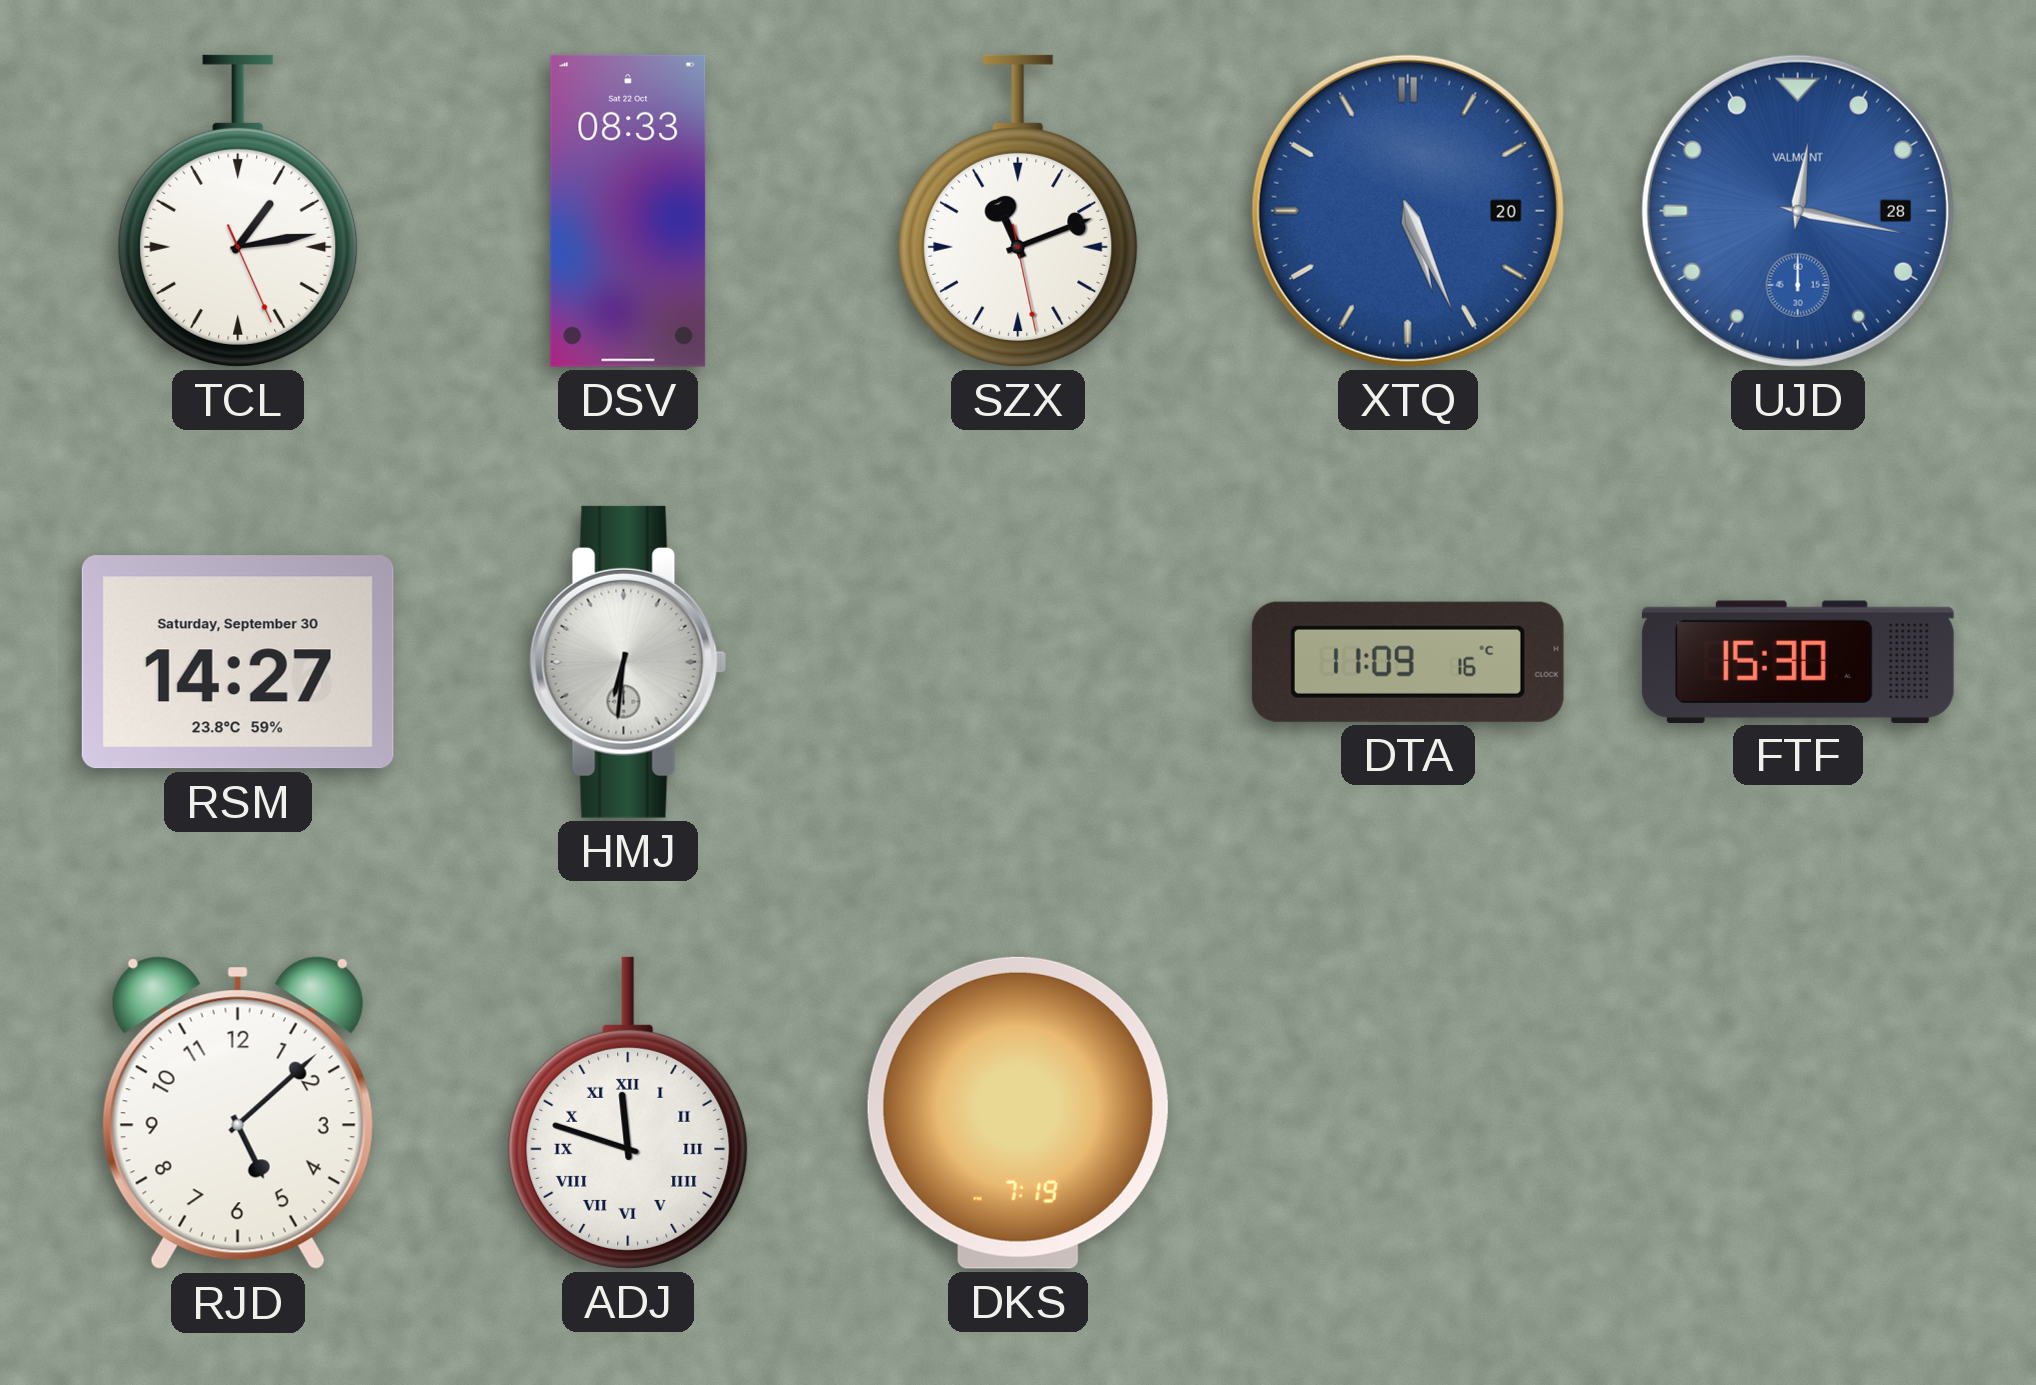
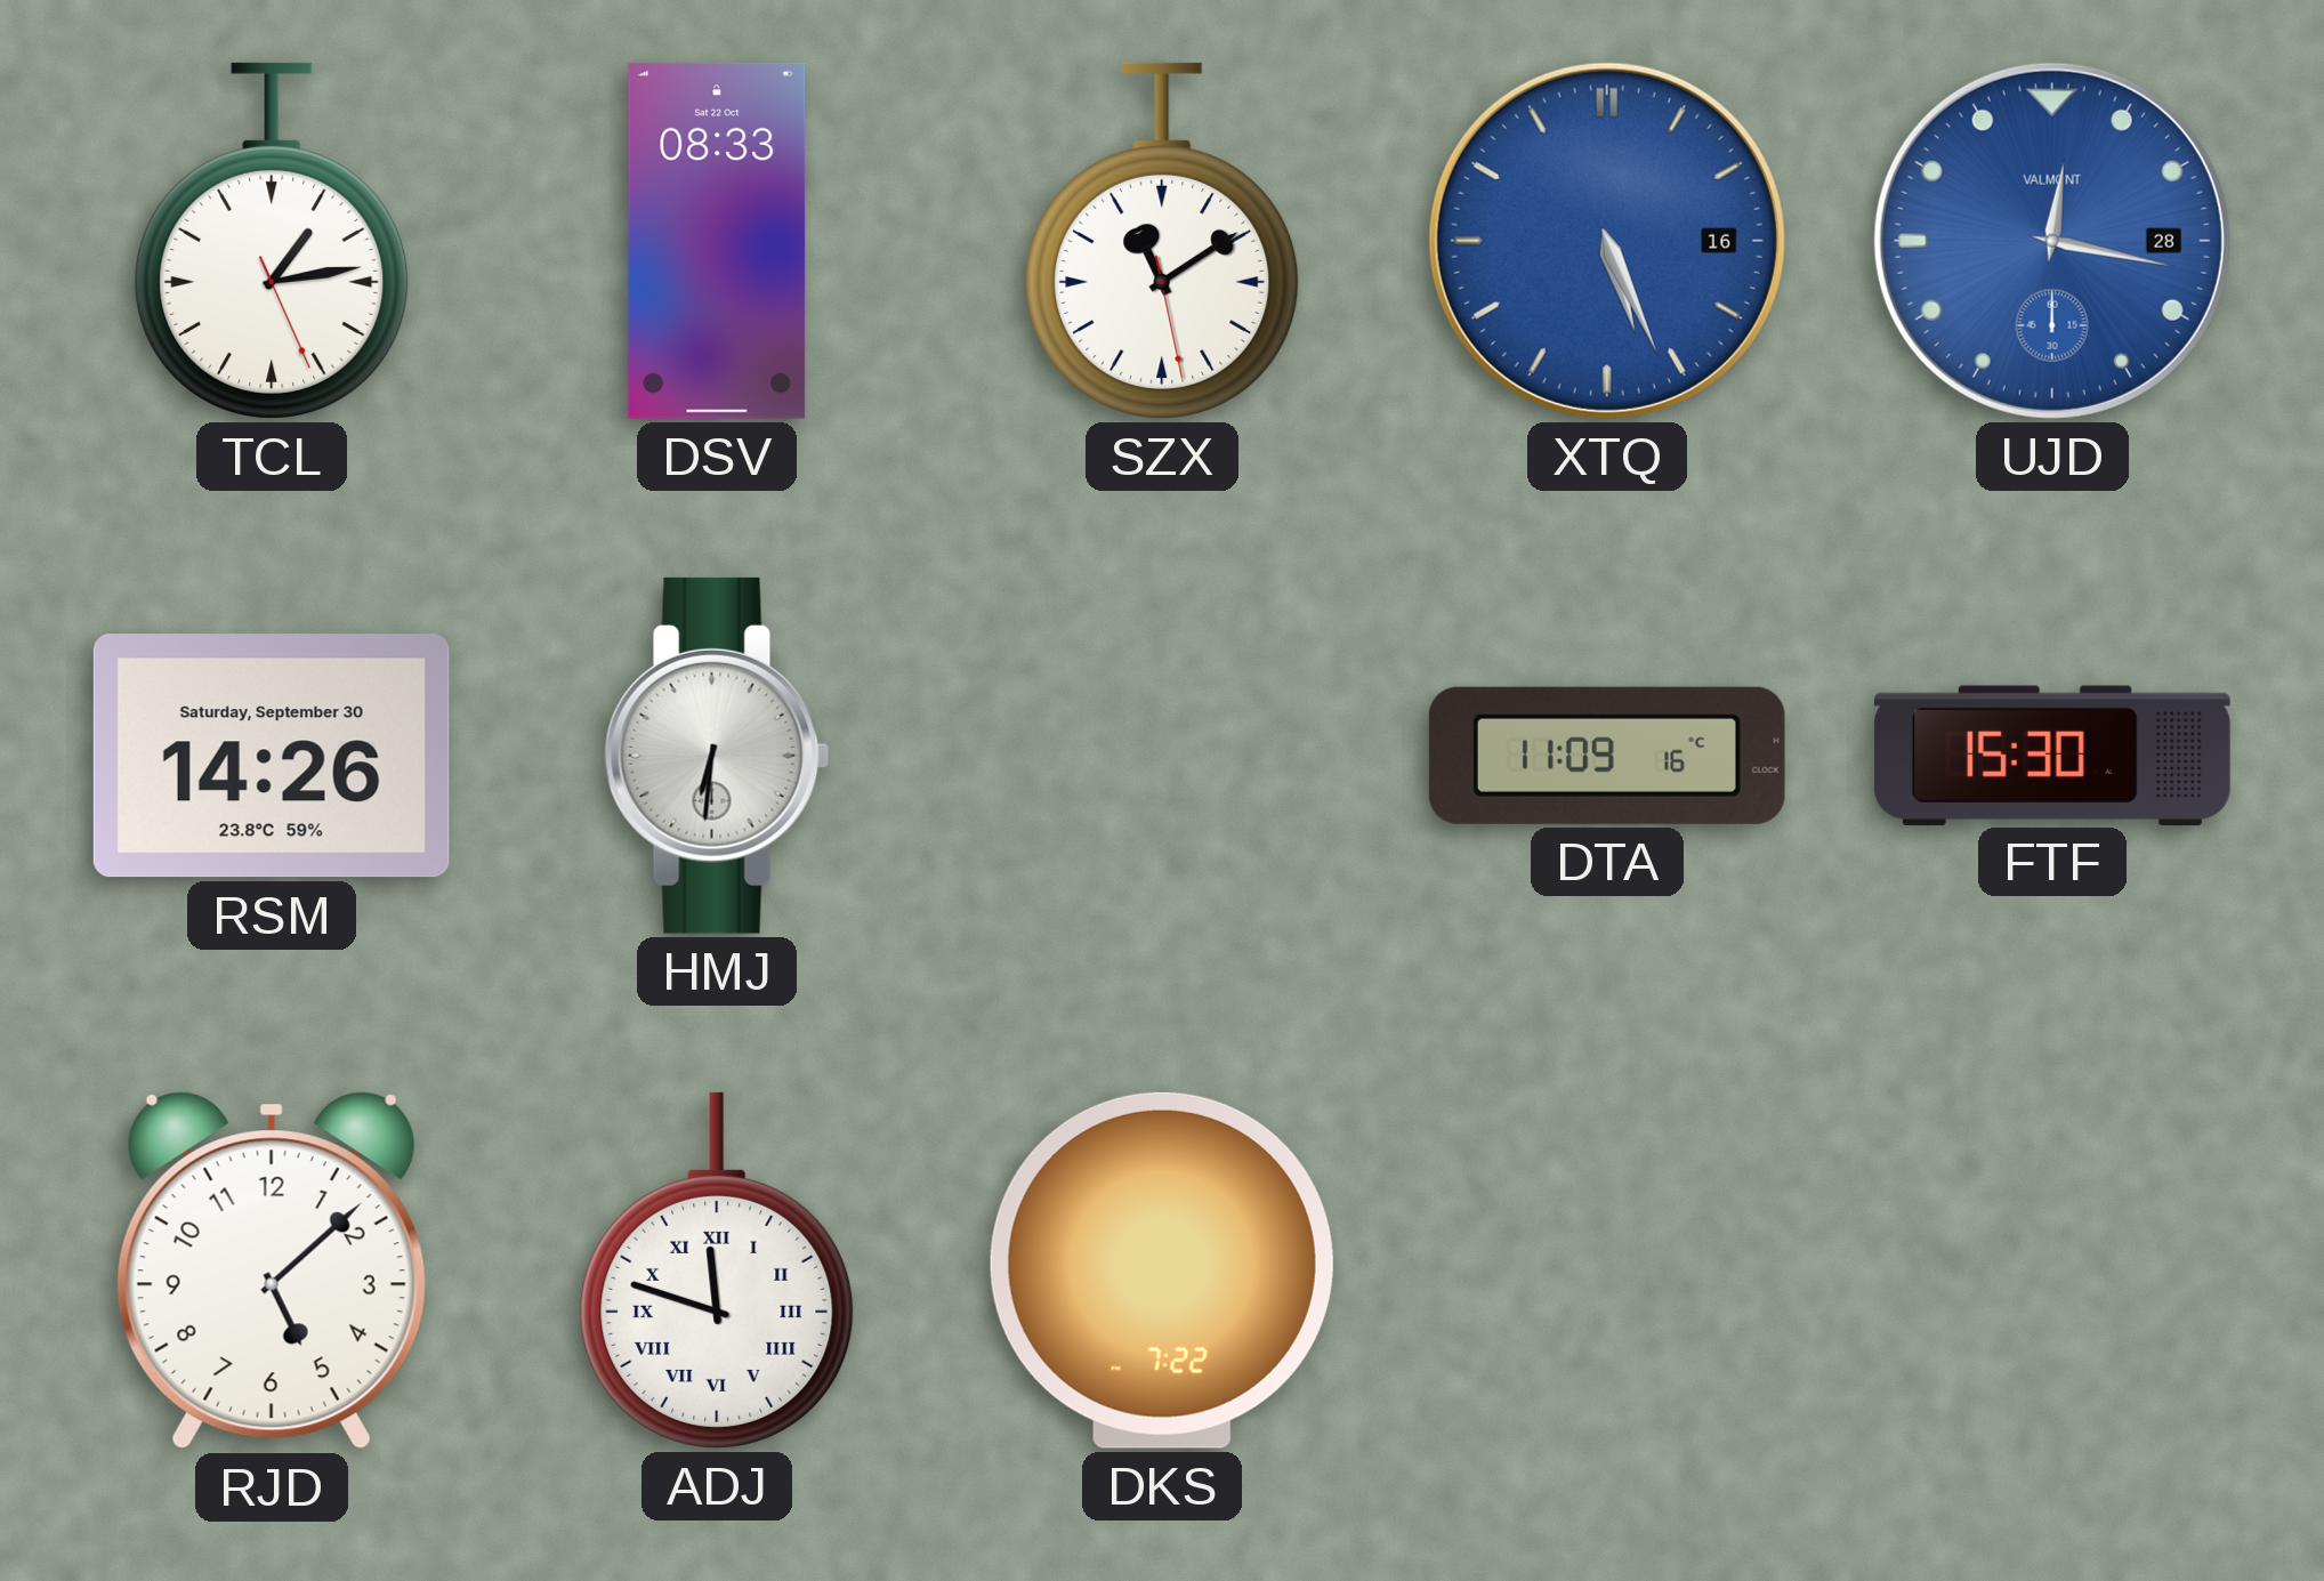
SZX: 11:11 -> 11:09
XTQ date: 20 -> 16
RSM: 14:27 -> 14:26
DKS: 7:19 -> 7:22
